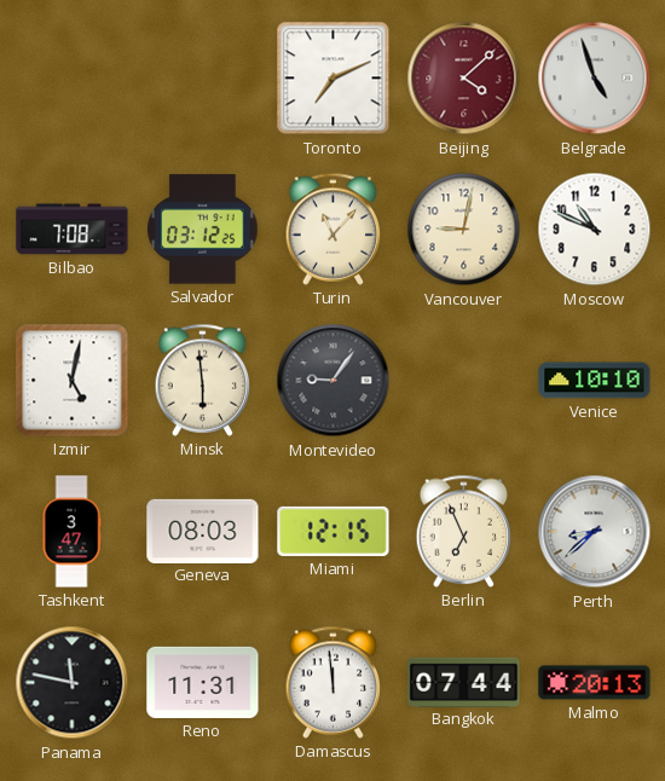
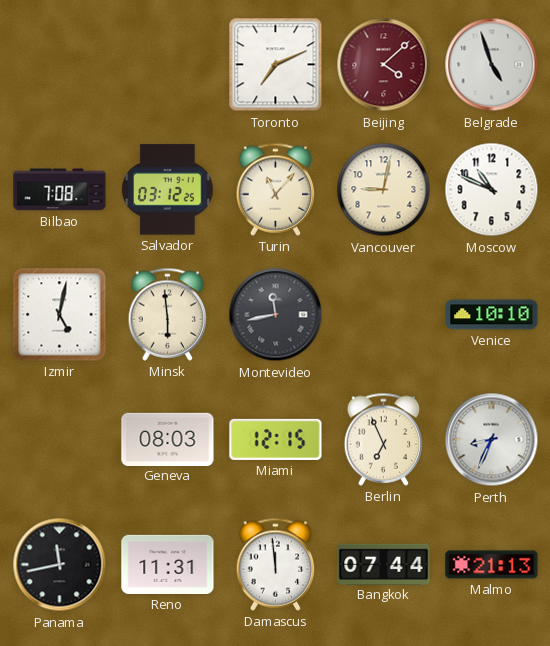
Montevideo: 9:06 -> 11:43
Tashkent: 3:47 -> none
Perth: 8:38 -> 8:34
Panama: 11:47 -> 11:43
Malmo: 20:13 -> 21:13
